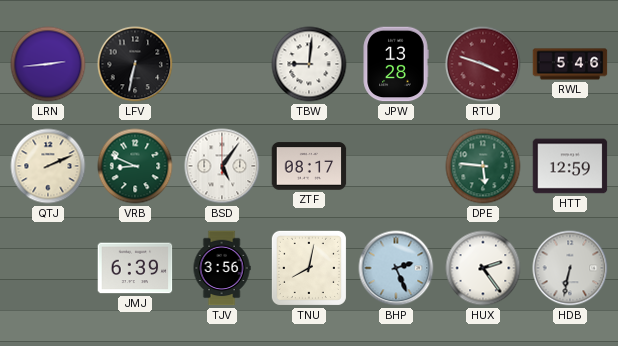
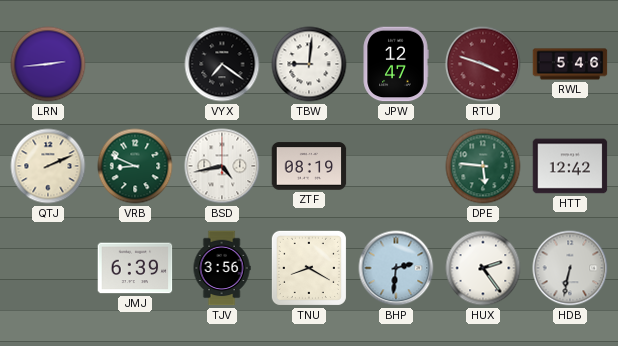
LFV: 6:32 -> none
VYX: none -> 7:21
JPW: 13:28 -> 12:47
BSD: 5:06 -> 4:43
ZTF: 08:17 -> 08:19
HTT: 12:59 -> 12:42
TNU: 8:02 -> 8:20
BHP: 2:26 -> 2:31
